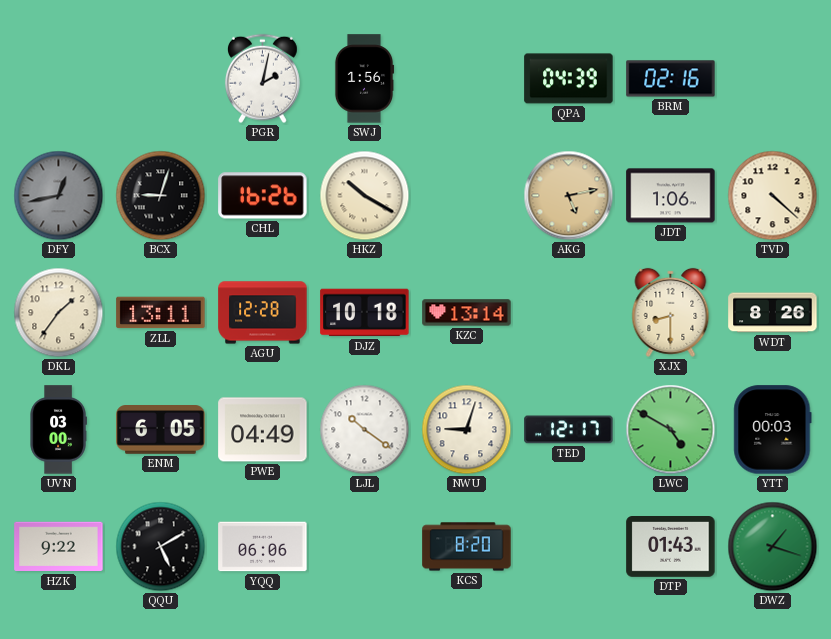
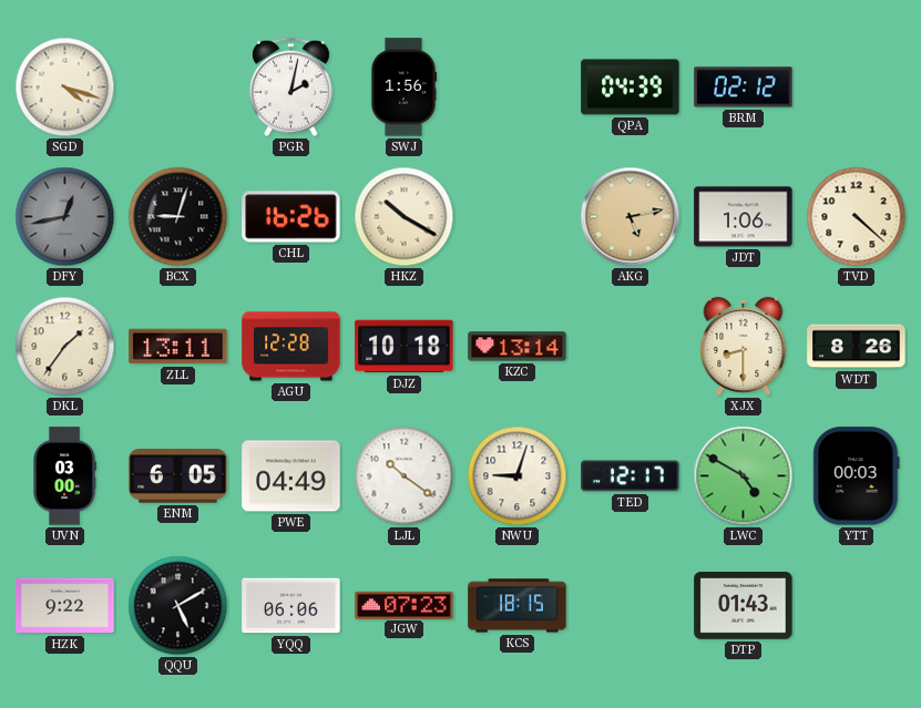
SGD: none -> 4:18
BRM: 02:16 -> 02:12
JGW: none -> 07:23
KCS: 8:20 -> 18:15
DWZ: 1:18 -> none
